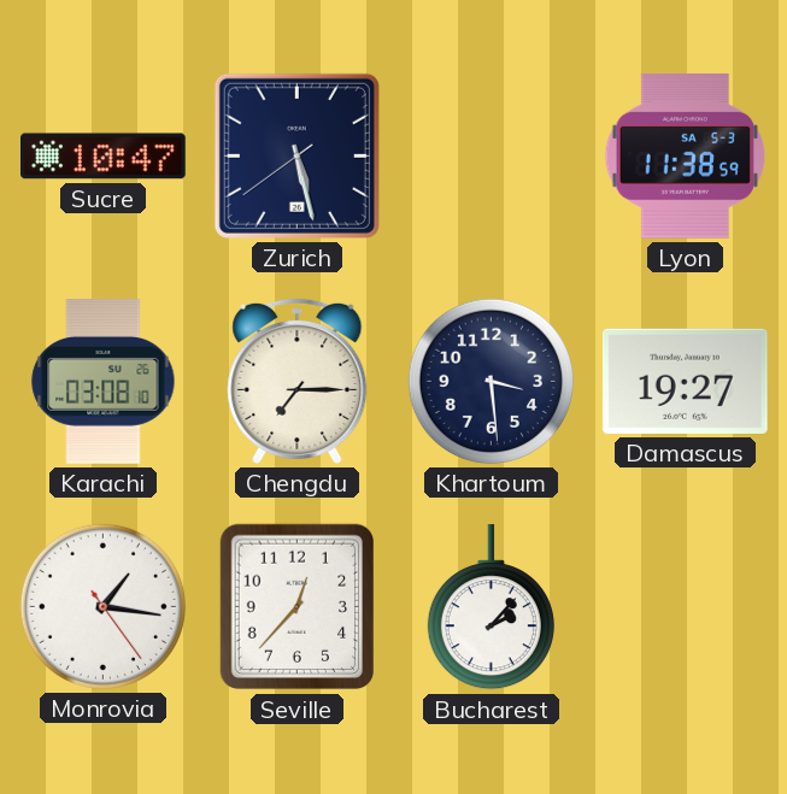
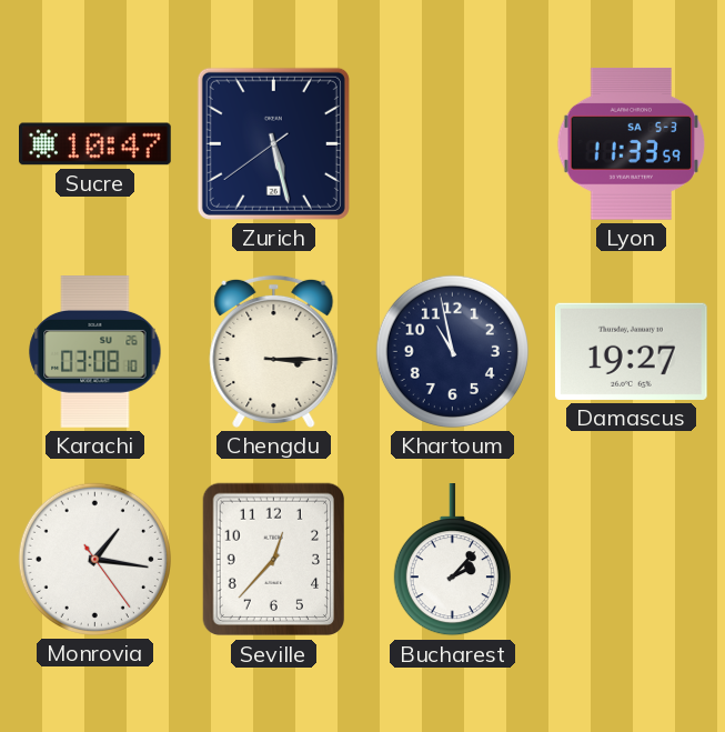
Lyon: 11:38 -> 11:33
Chengdu: 7:15 -> 3:15
Khartoum: 3:29 -> 10:58
